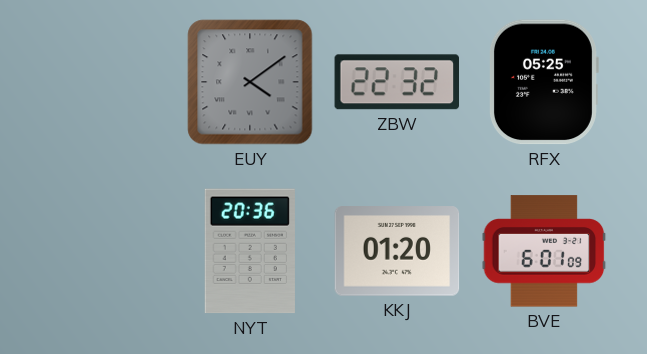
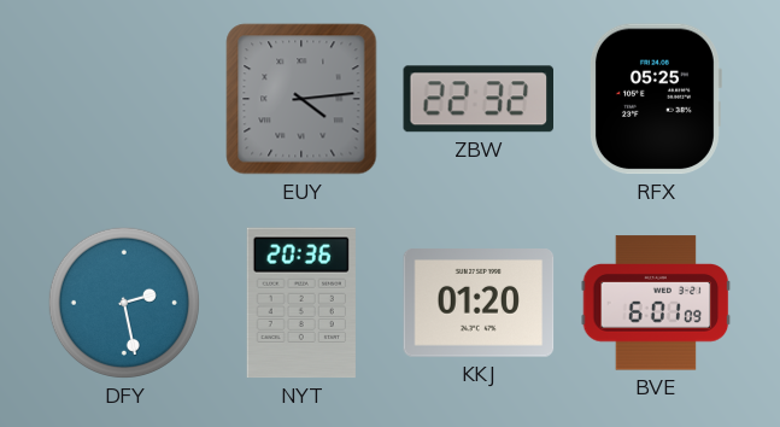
EUY: 4:09 -> 4:14
DFY: none -> 2:28
